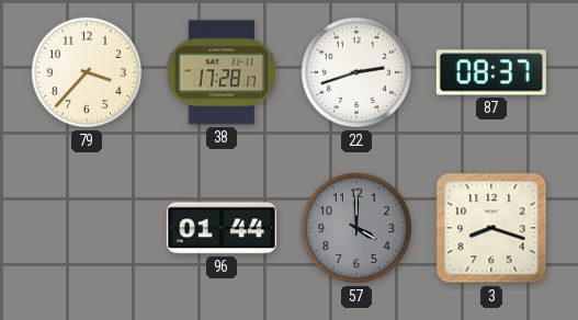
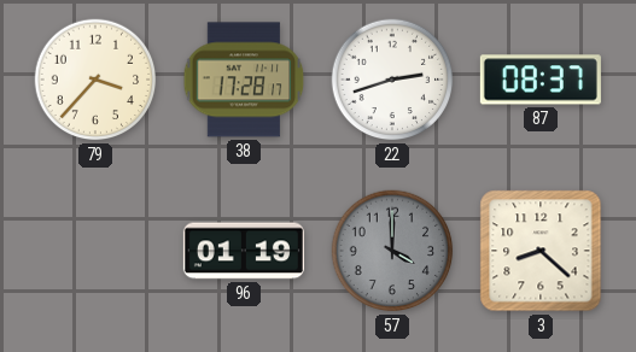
96: 01:44 -> 01:19
3: 8:18 -> 8:22
